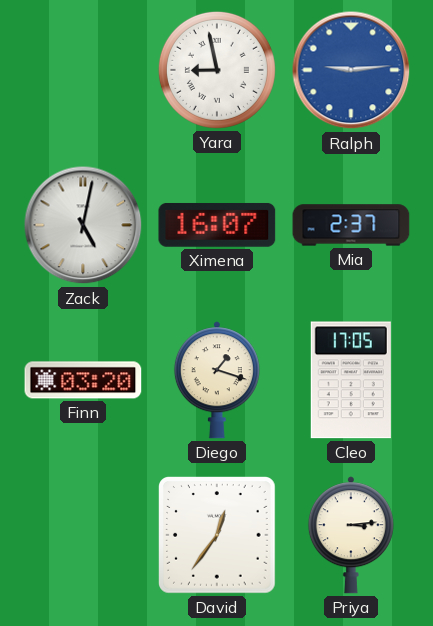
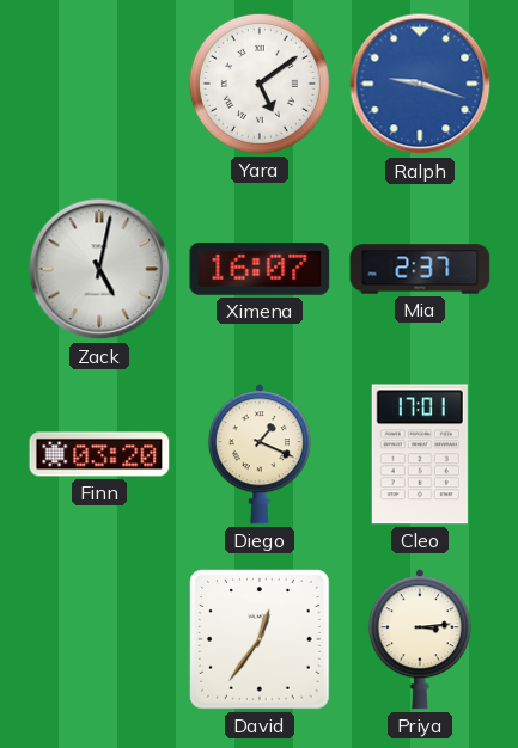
Yara: 8:58 -> 5:09
Ralph: 9:14 -> 9:18
Diego: 1:18 -> 1:19
Cleo: 17:05 -> 17:01
